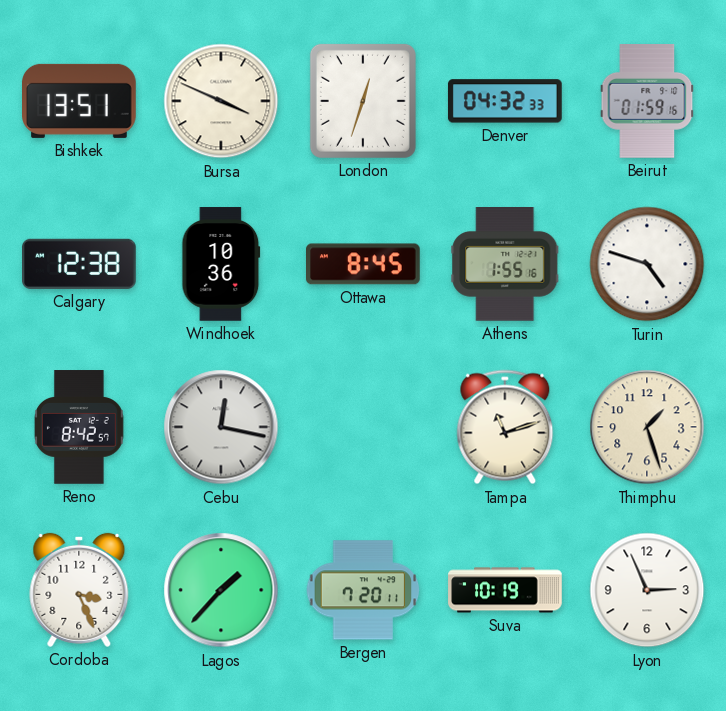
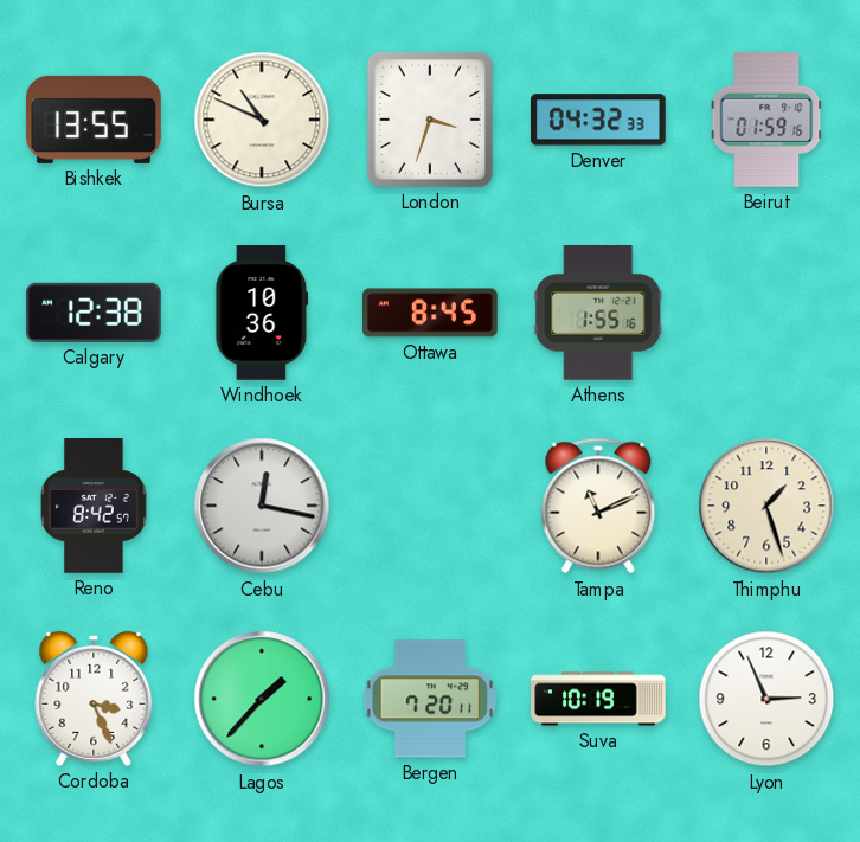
Bishkek: 13:51 -> 13:55
Bursa: 3:49 -> 10:49
London: 12:33 -> 3:33
Turin: 4:48 -> none
Tampa: 11:12 -> 11:11
